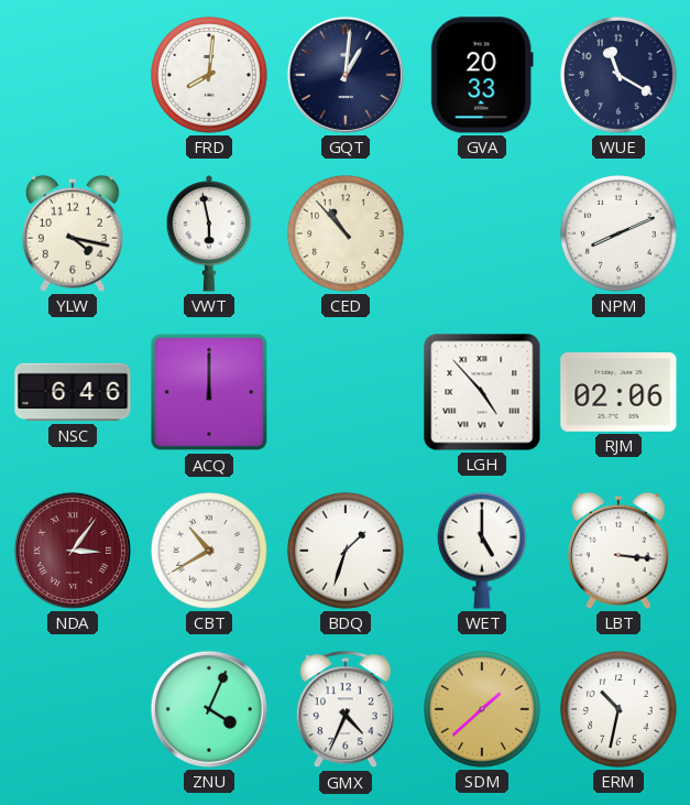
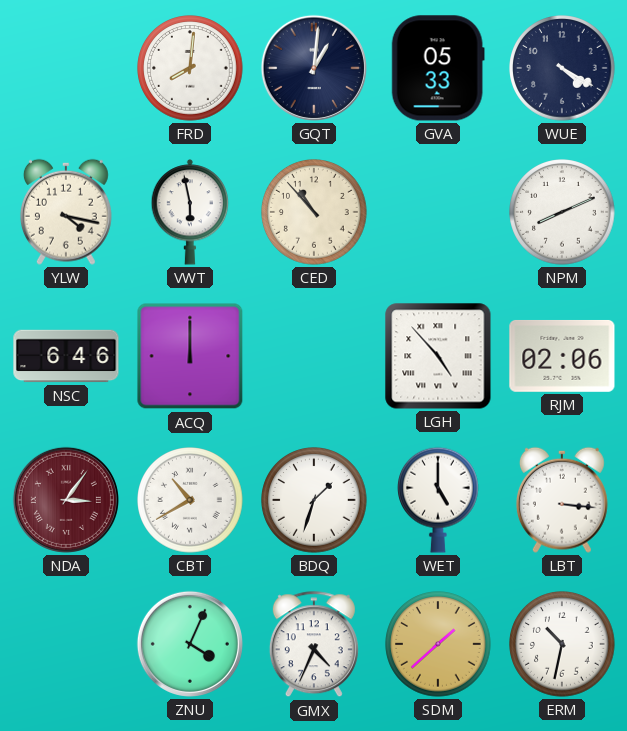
GVA: 20:33 -> 05:33
WUE: 11:20 -> 4:20
